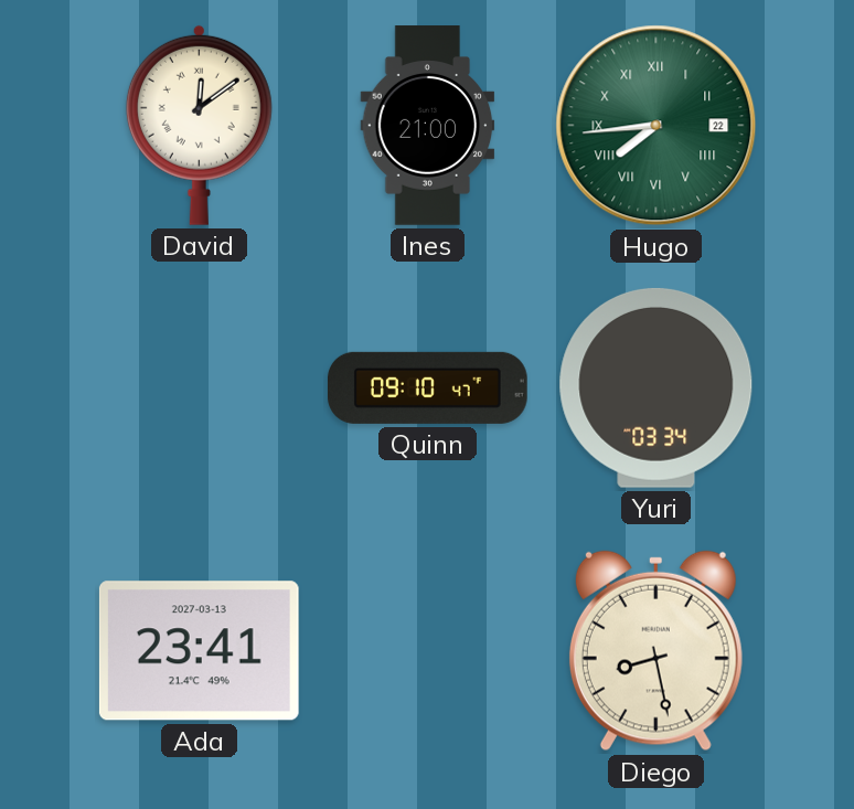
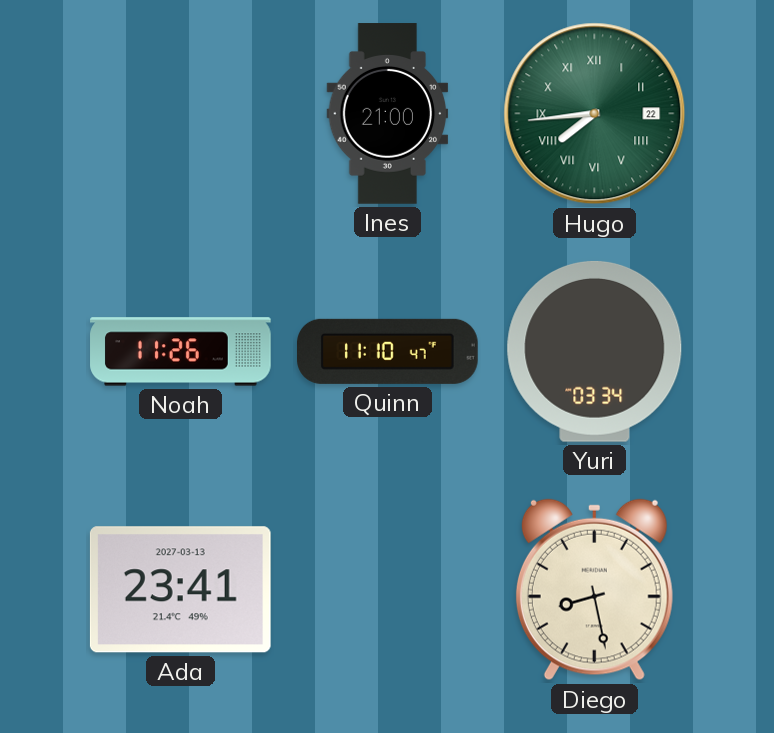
David: 12:09 -> none
Noah: none -> 11:26
Quinn: 09:10 -> 11:10
